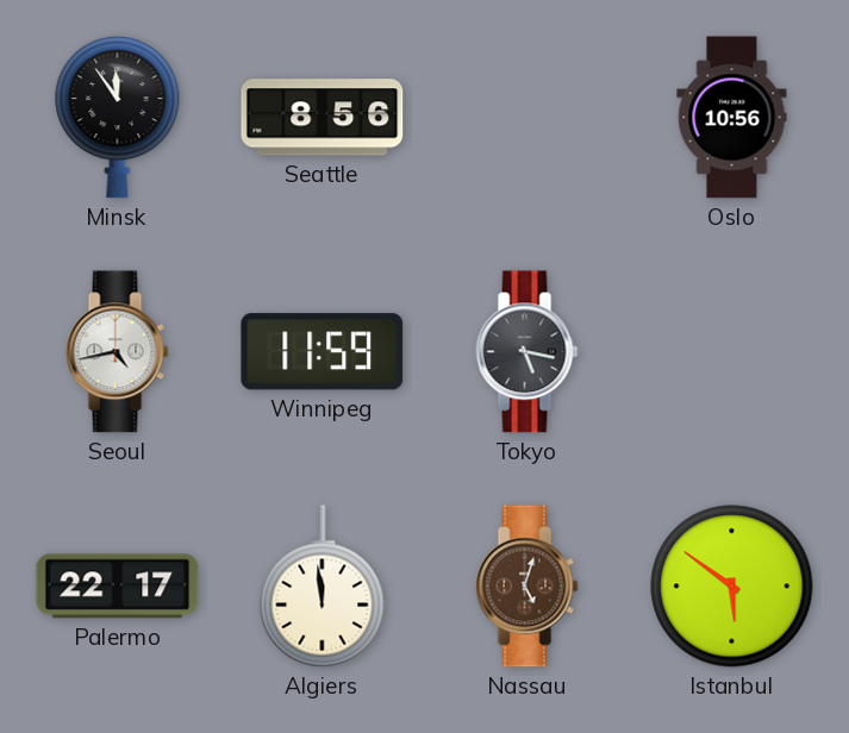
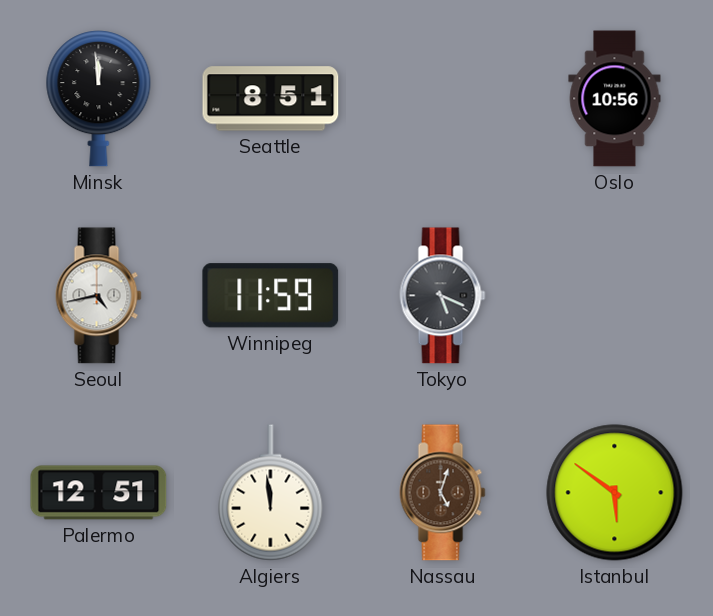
Minsk: 11:54 -> 11:59
Seattle: 8:56 -> 8:51
Tokyo: 5:17 -> 5:19
Palermo: 22:17 -> 12:51
